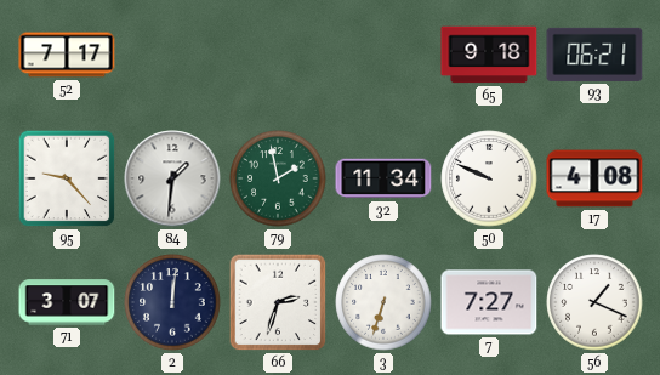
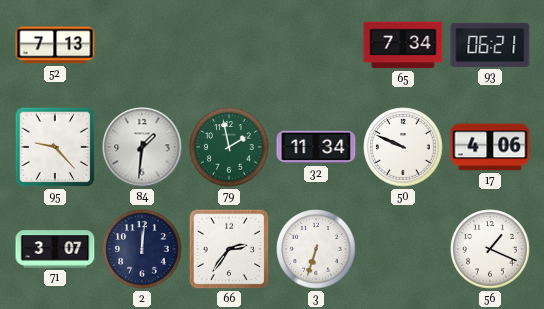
52: 7:17 -> 7:13
65: 9:18 -> 7:34
17: 4:08 -> 4:06
66: 2:33 -> 2:36
7: 7:27 -> none
